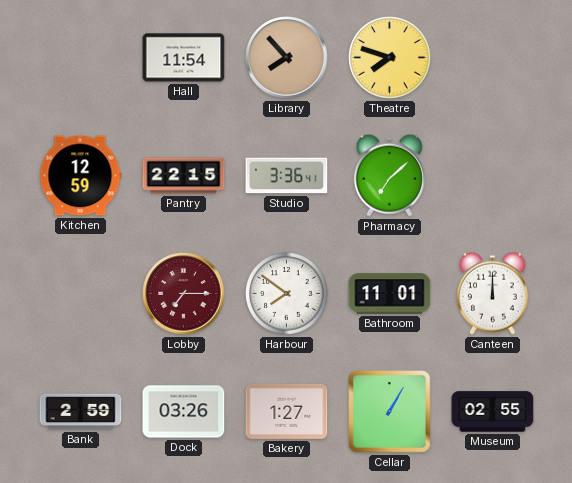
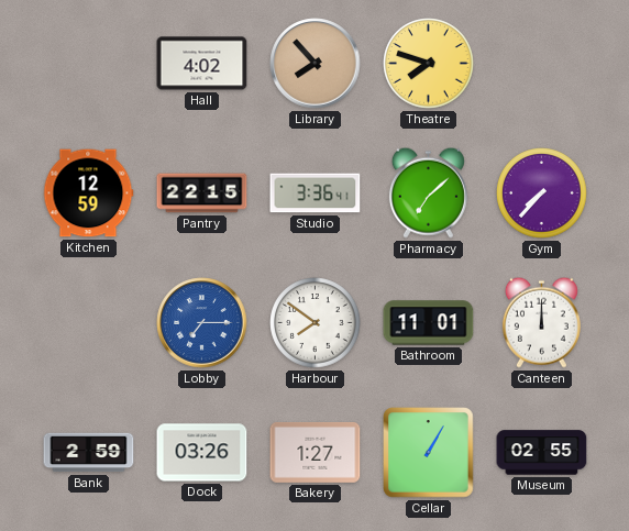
Hall: 11:54 -> 4:02
Gym: none -> 7:37
Lobby dial: burgundy -> blue
